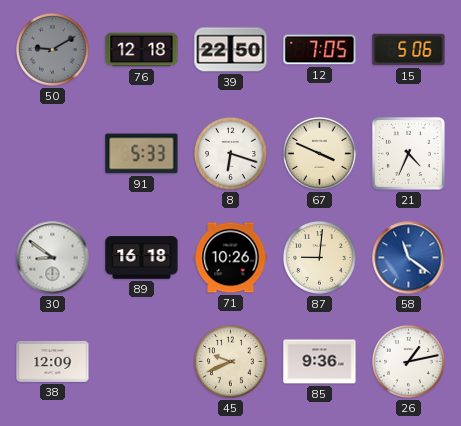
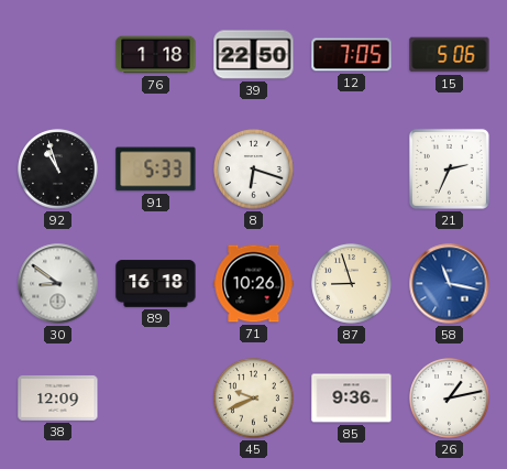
50: 9:10 -> none
76: 12:18 -> 1:18
92: none -> 10:57
67: 3:49 -> none
21: 4:34 -> 2:34
87: 9:01 -> 8:57
58: 11:21 -> 11:17
